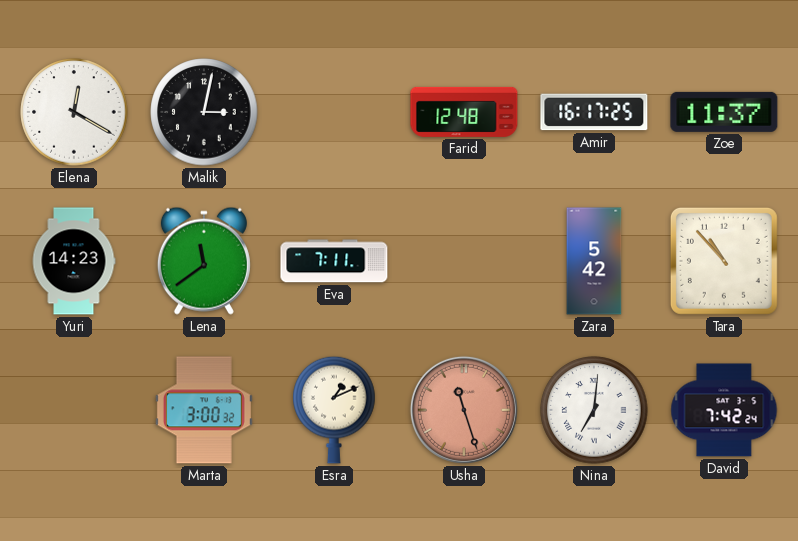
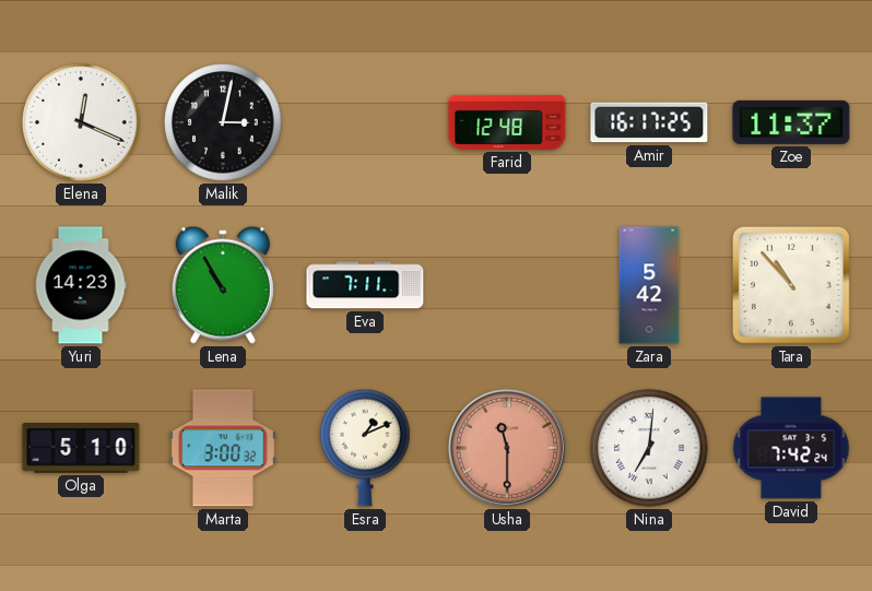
Elena: 12:20 -> 12:19
Lena: 11:39 -> 10:55
Olga: none -> 5:10
Usha: 11:27 -> 11:30
